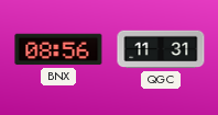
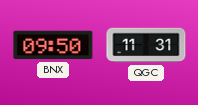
BNX: 08:56 -> 09:50
